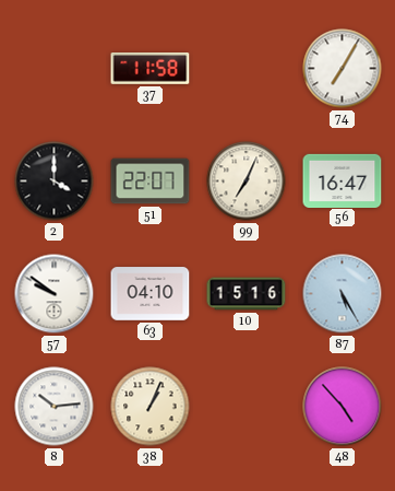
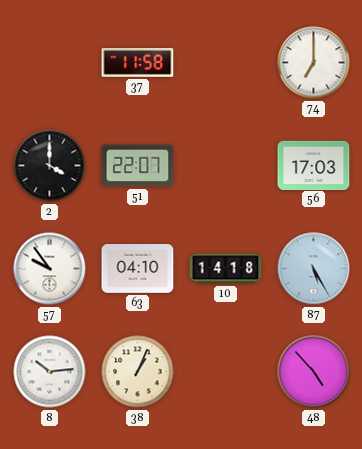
74: 7:05 -> 7:00
99: 7:04 -> none
56: 16:47 -> 17:03
57: 9:51 -> 9:54
10: 15:16 -> 14:18
